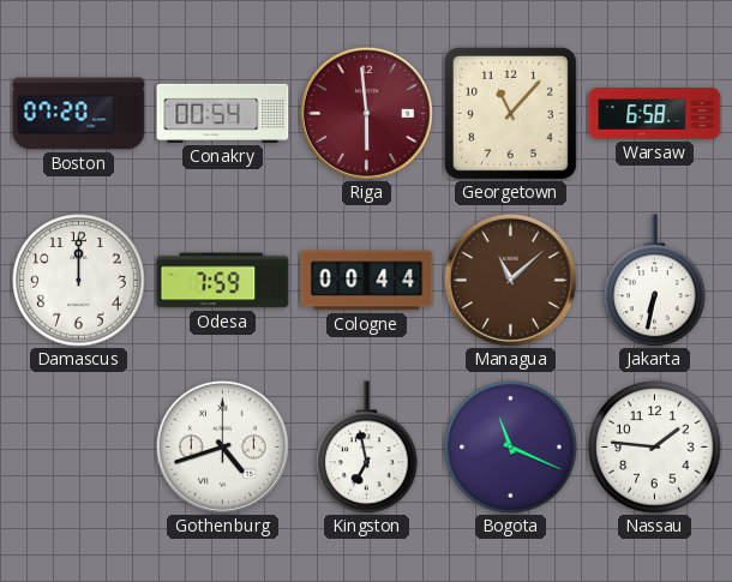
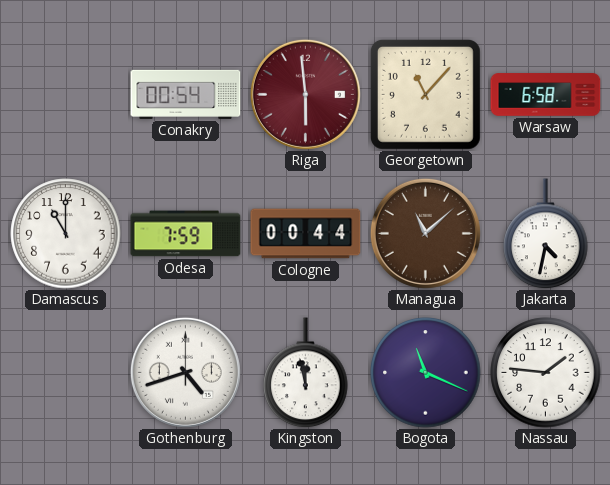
Boston: 07:20 -> none
Damascus: 12:00 -> 11:00
Jakarta: 6:32 -> 4:32
Kingston: 6:58 -> 11:58
